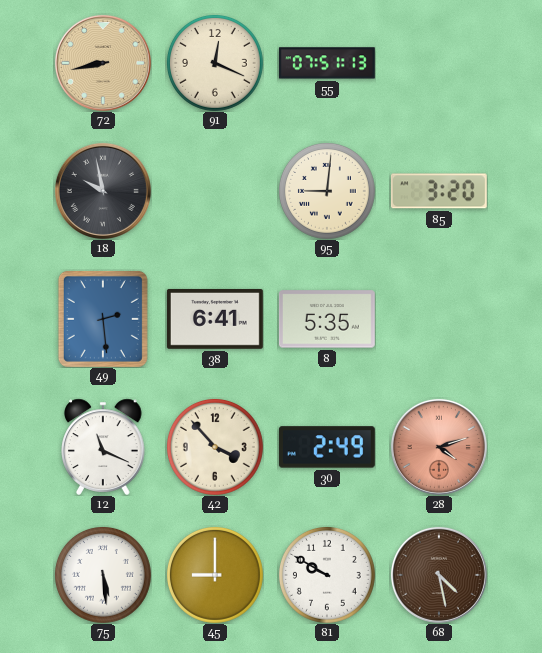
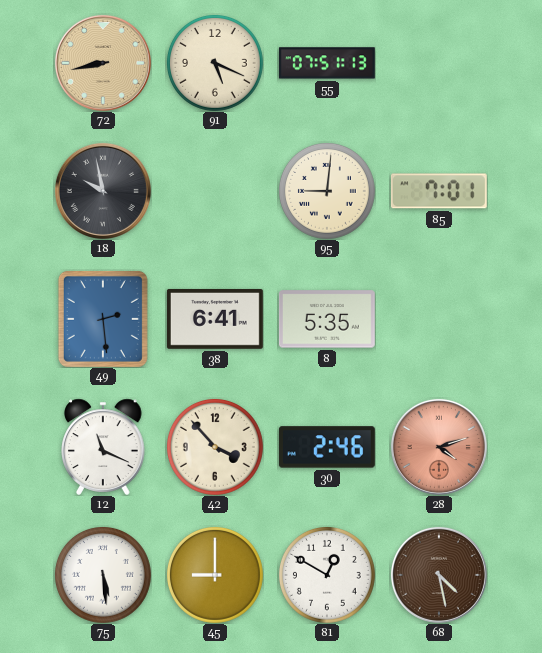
91: 12:19 -> 5:19
85: 3:20 -> 7:01
30: 2:49 -> 2:46
81: 9:50 -> 12:50
